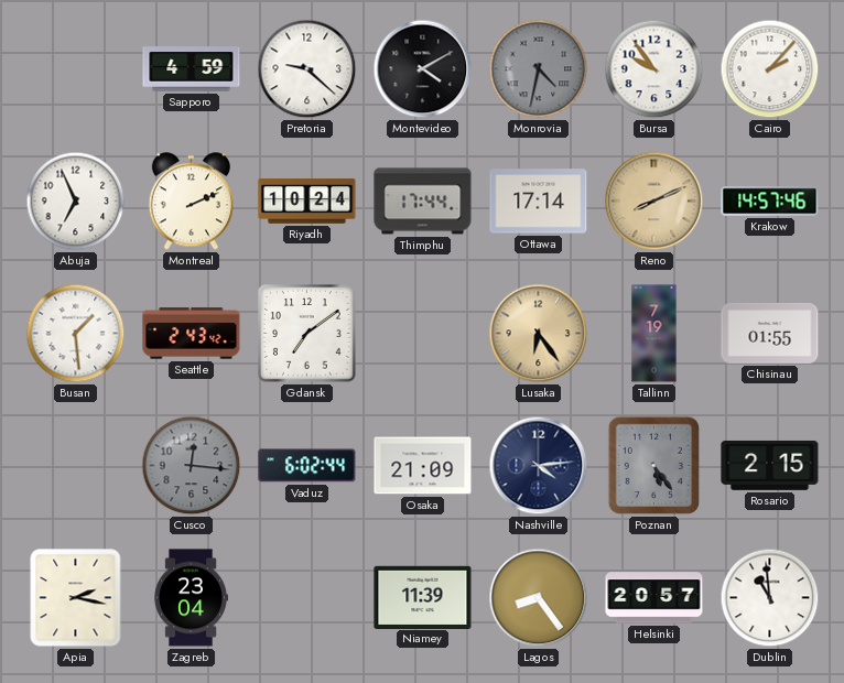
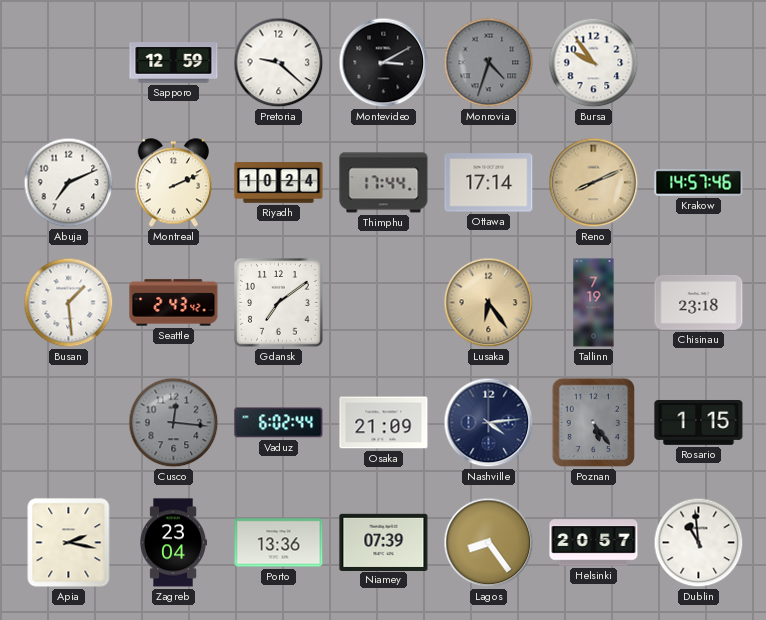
Sapporo: 4:59 -> 12:59
Montevideo: 4:10 -> 3:10
Monrovia: 4:32 -> 4:33
Cairo: 2:07 -> none
Abuja: 6:56 -> 7:11
Chisinau: 01:55 -> 23:18
Rosario: 2:15 -> 1:15
Porto: none -> 13:36
Niamey: 11:39 -> 07:39
